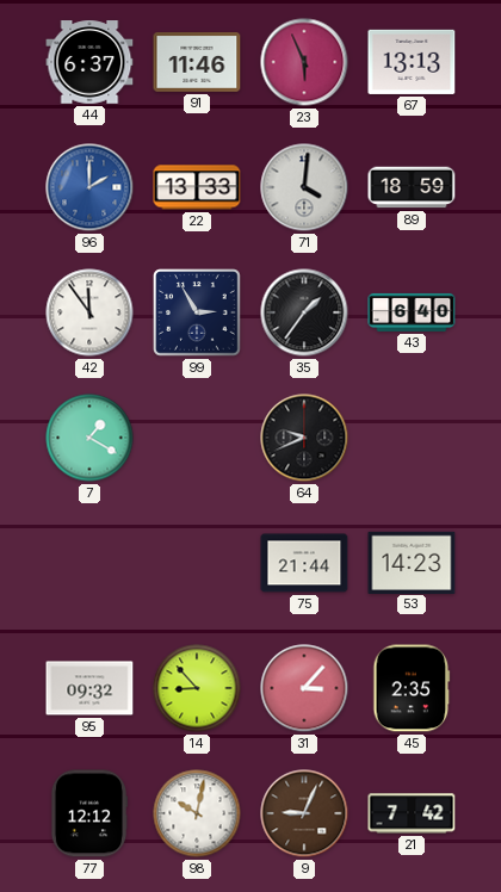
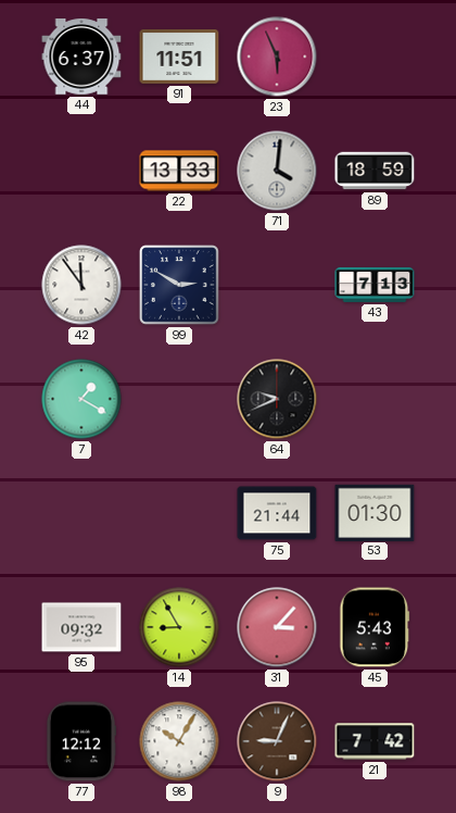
91: 11:46 -> 11:51
67: 13:13 -> none
96: 2:00 -> none
99: 2:55 -> 2:50
35: 1:36 -> none
43: 6:40 -> 7:13
53: 14:23 -> 01:30
14: 8:53 -> 8:55
45: 2:35 -> 5:43
98: 10:02 -> 10:05
